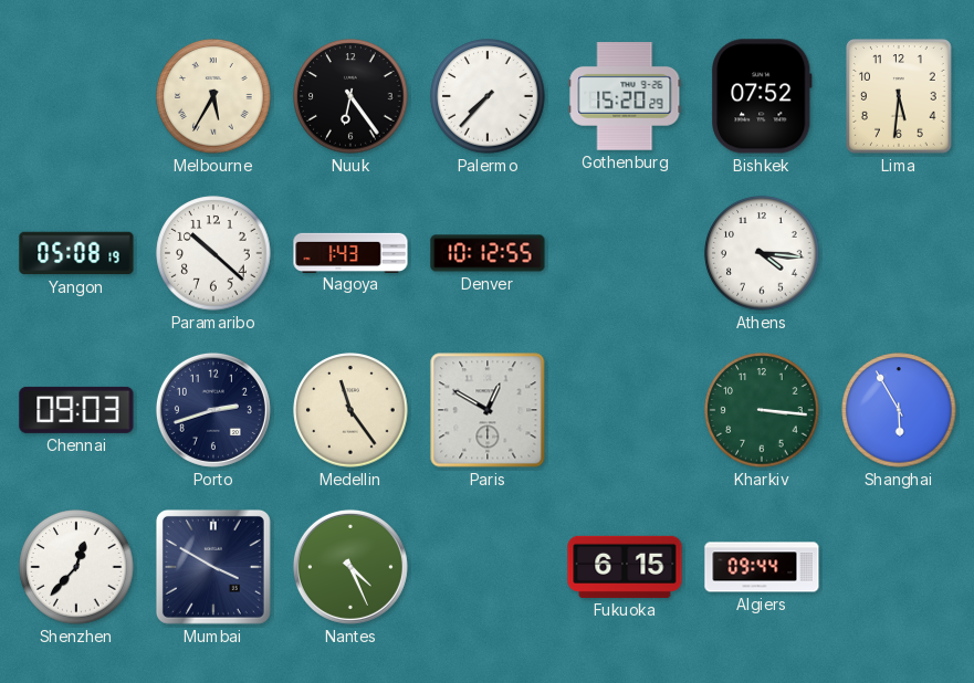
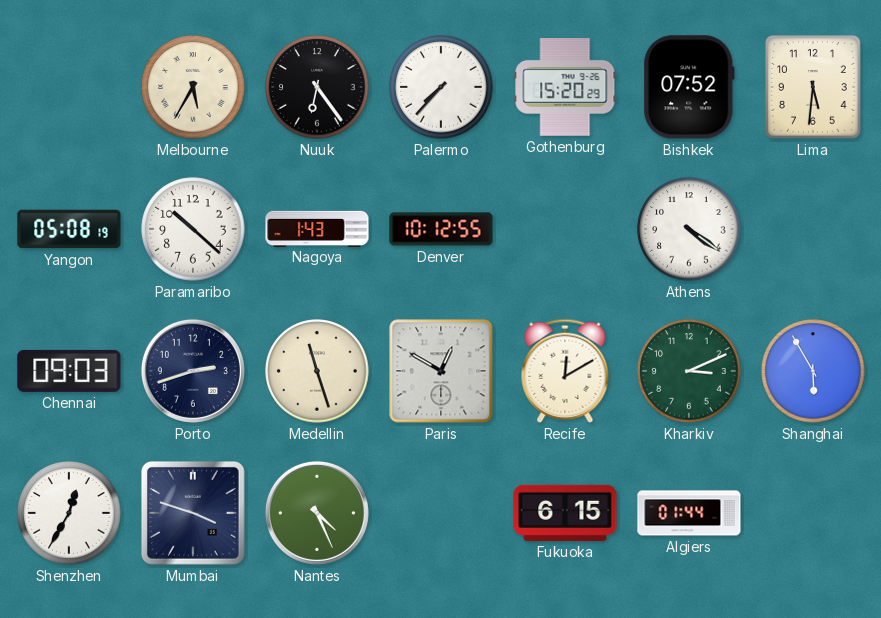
Athens: 4:16 -> 4:21
Medellin: 11:24 -> 11:27
Recife: none -> 12:10
Kharkiv: 3:16 -> 3:11
Shenzhen: 12:37 -> 12:35
Mumbai: 3:50 -> 3:48
Algiers: 09:44 -> 01:44
